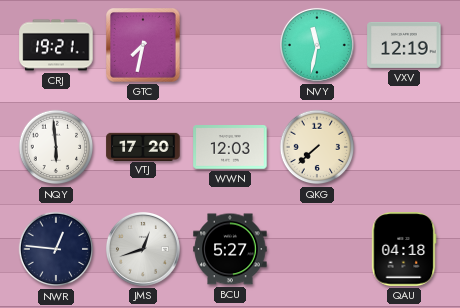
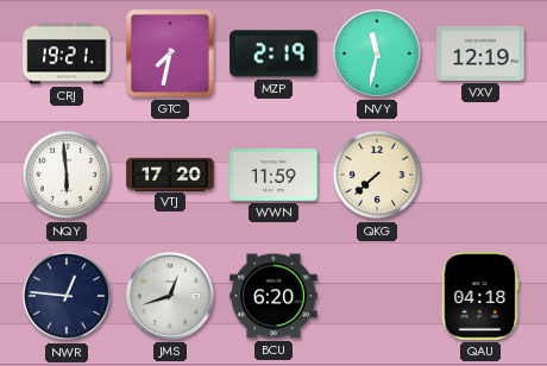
MZP: none -> 2:19
WWN: 12:03 -> 11:59
BCU: 5:27 -> 6:20
